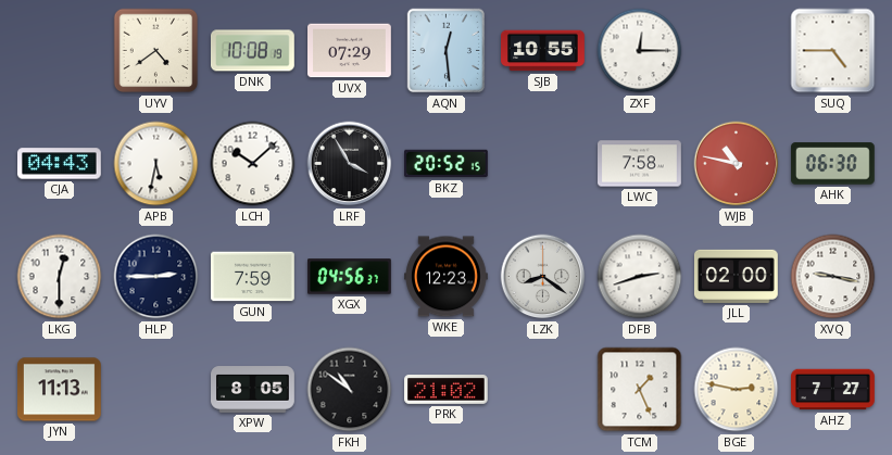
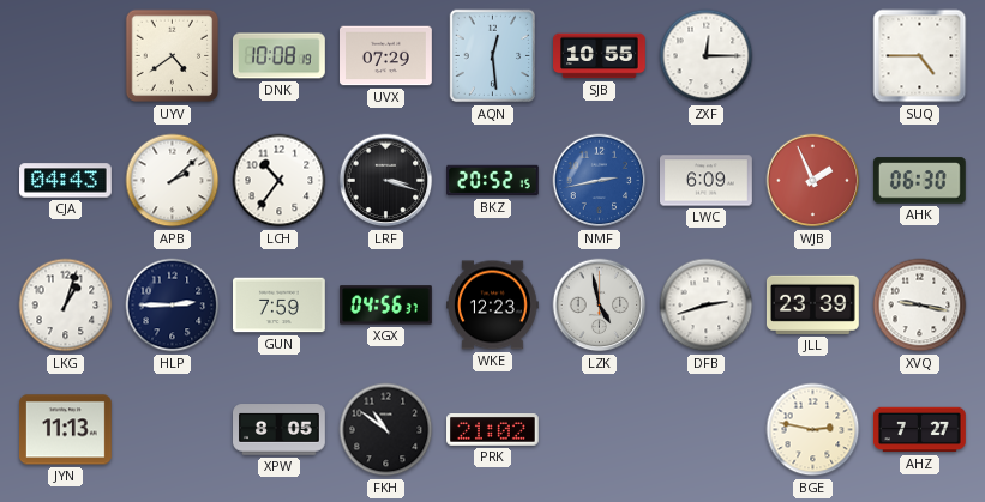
APB: 5:32 -> 2:08
LCH: 10:08 -> 10:36
LRF: 3:55 -> 3:18
NMF: none -> 2:43
LWC: 7:58 -> 6:09
WJB: 10:47 -> 1:56
LKG: 12:30 -> 1:03
LZK: 8:21 -> 4:58
JLL: 02:00 -> 23:39
TCM: 1:26 -> none
